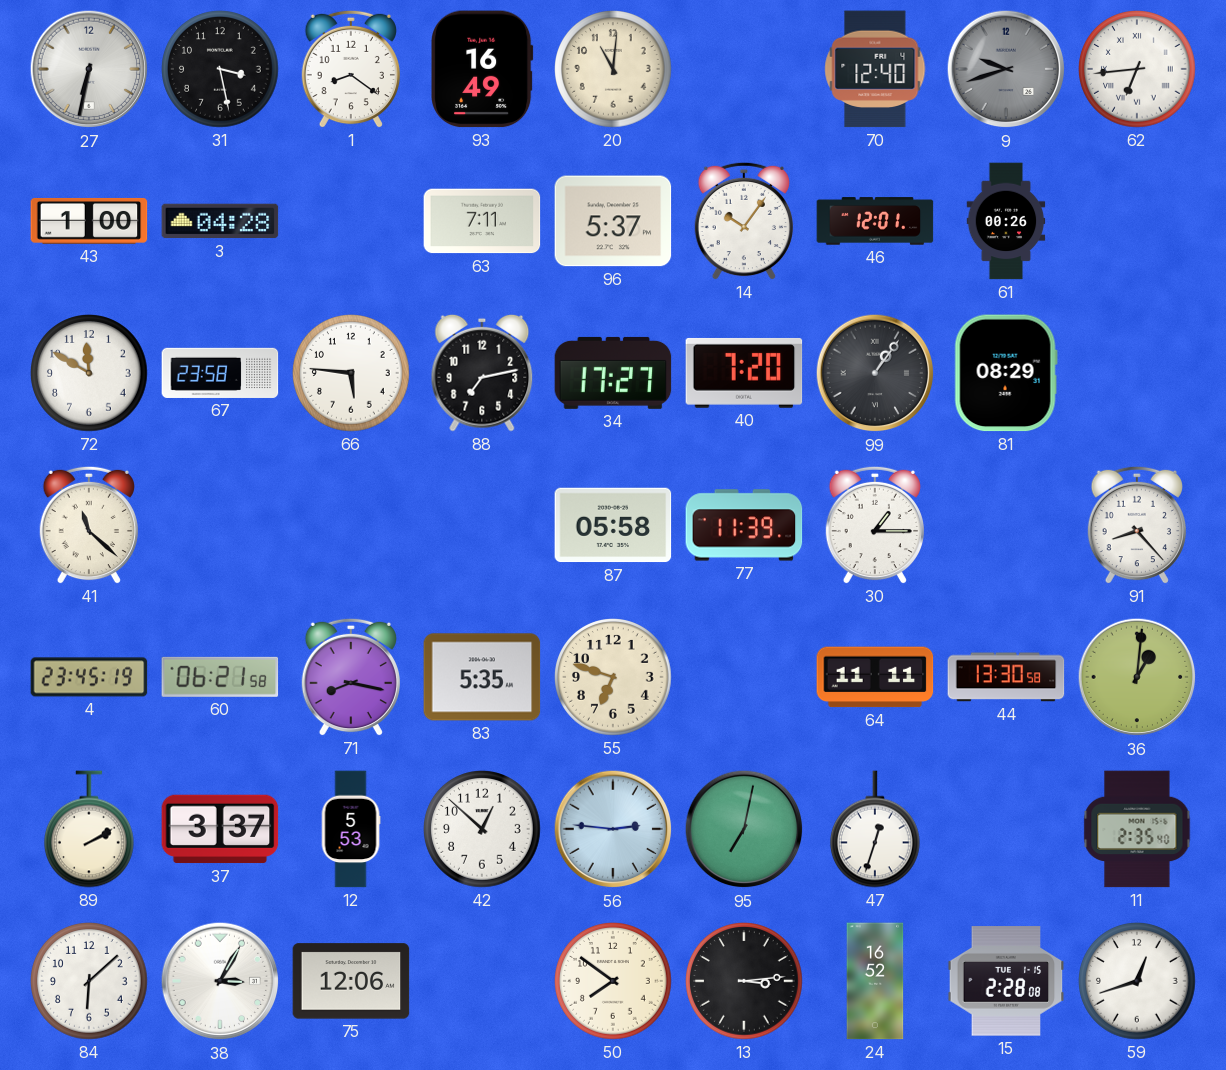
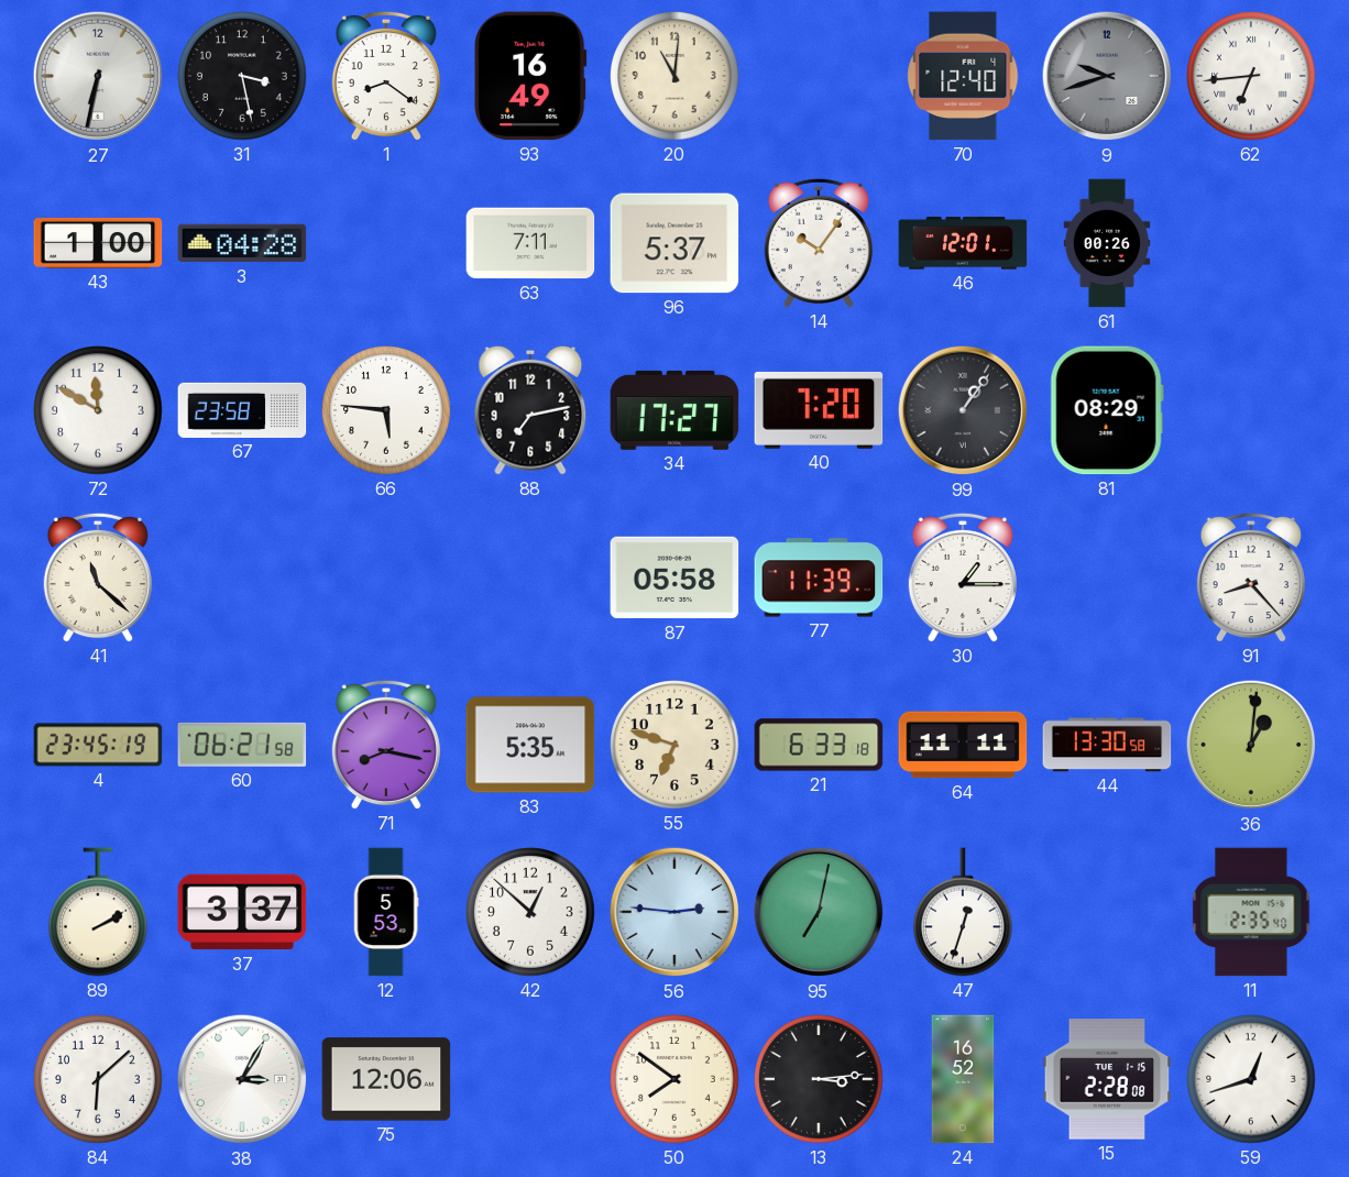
21: none -> 6:33
